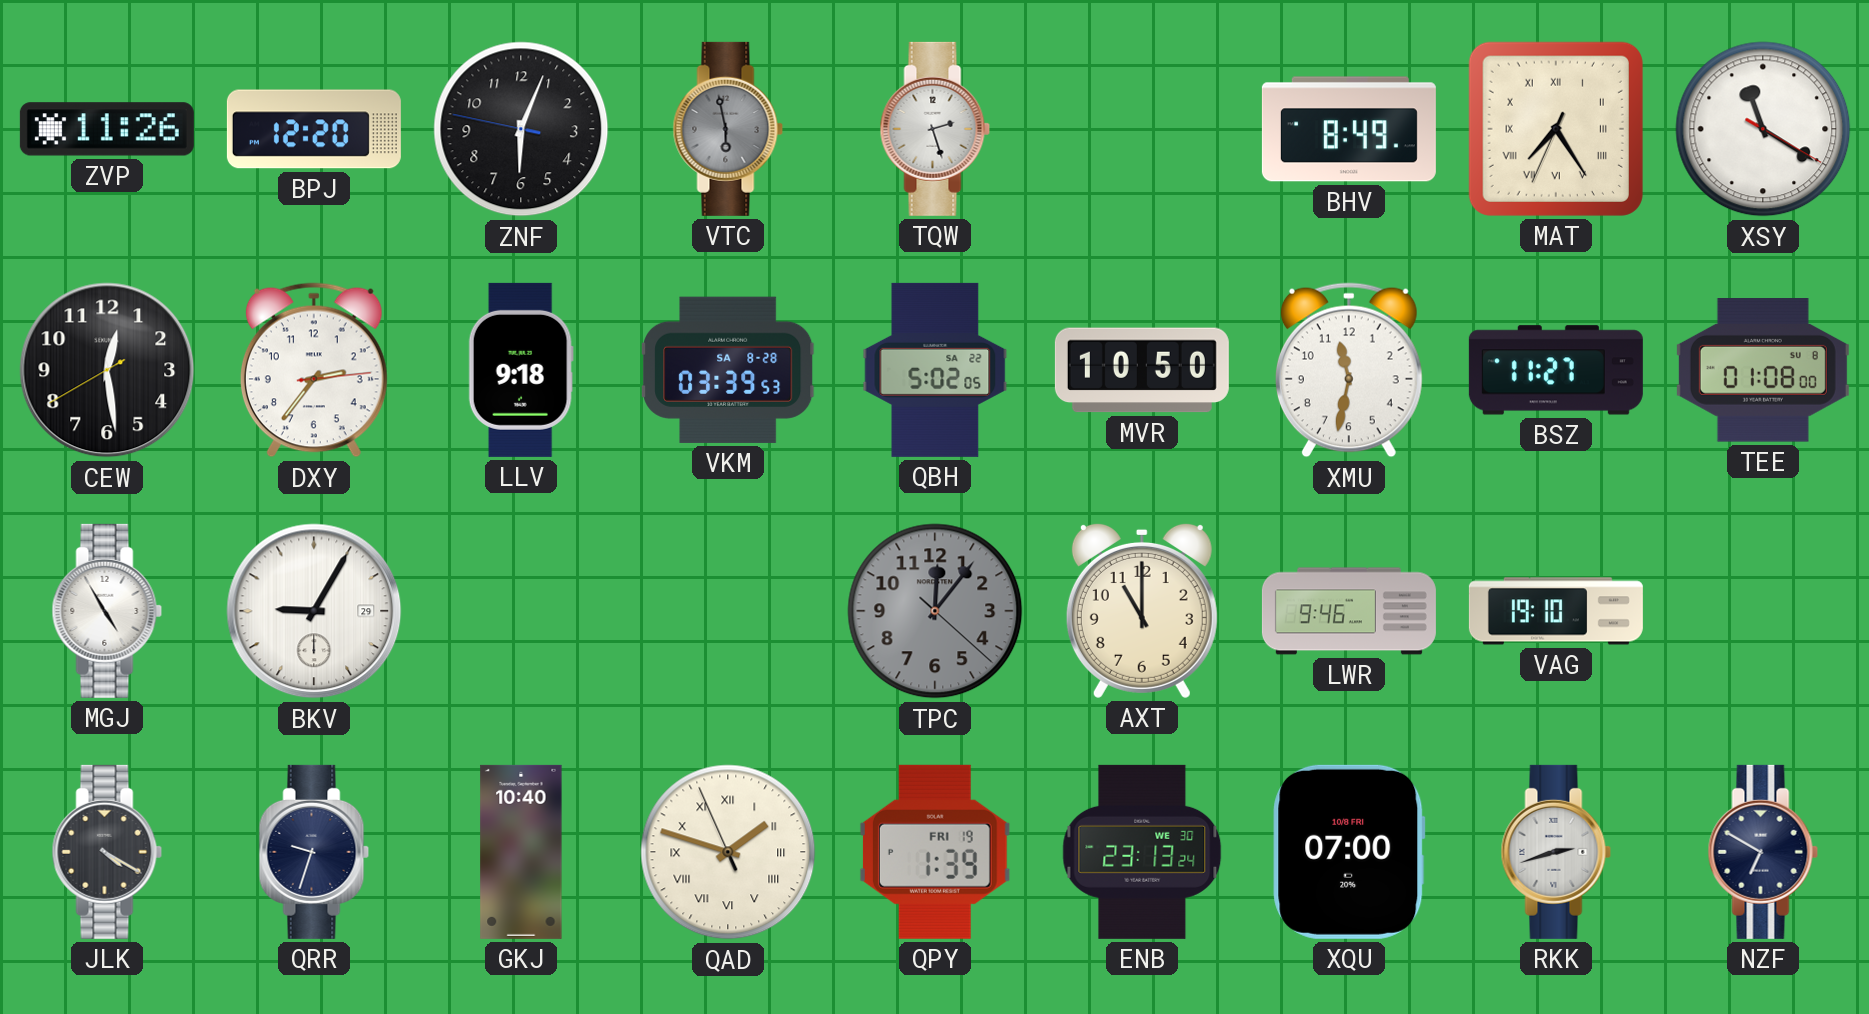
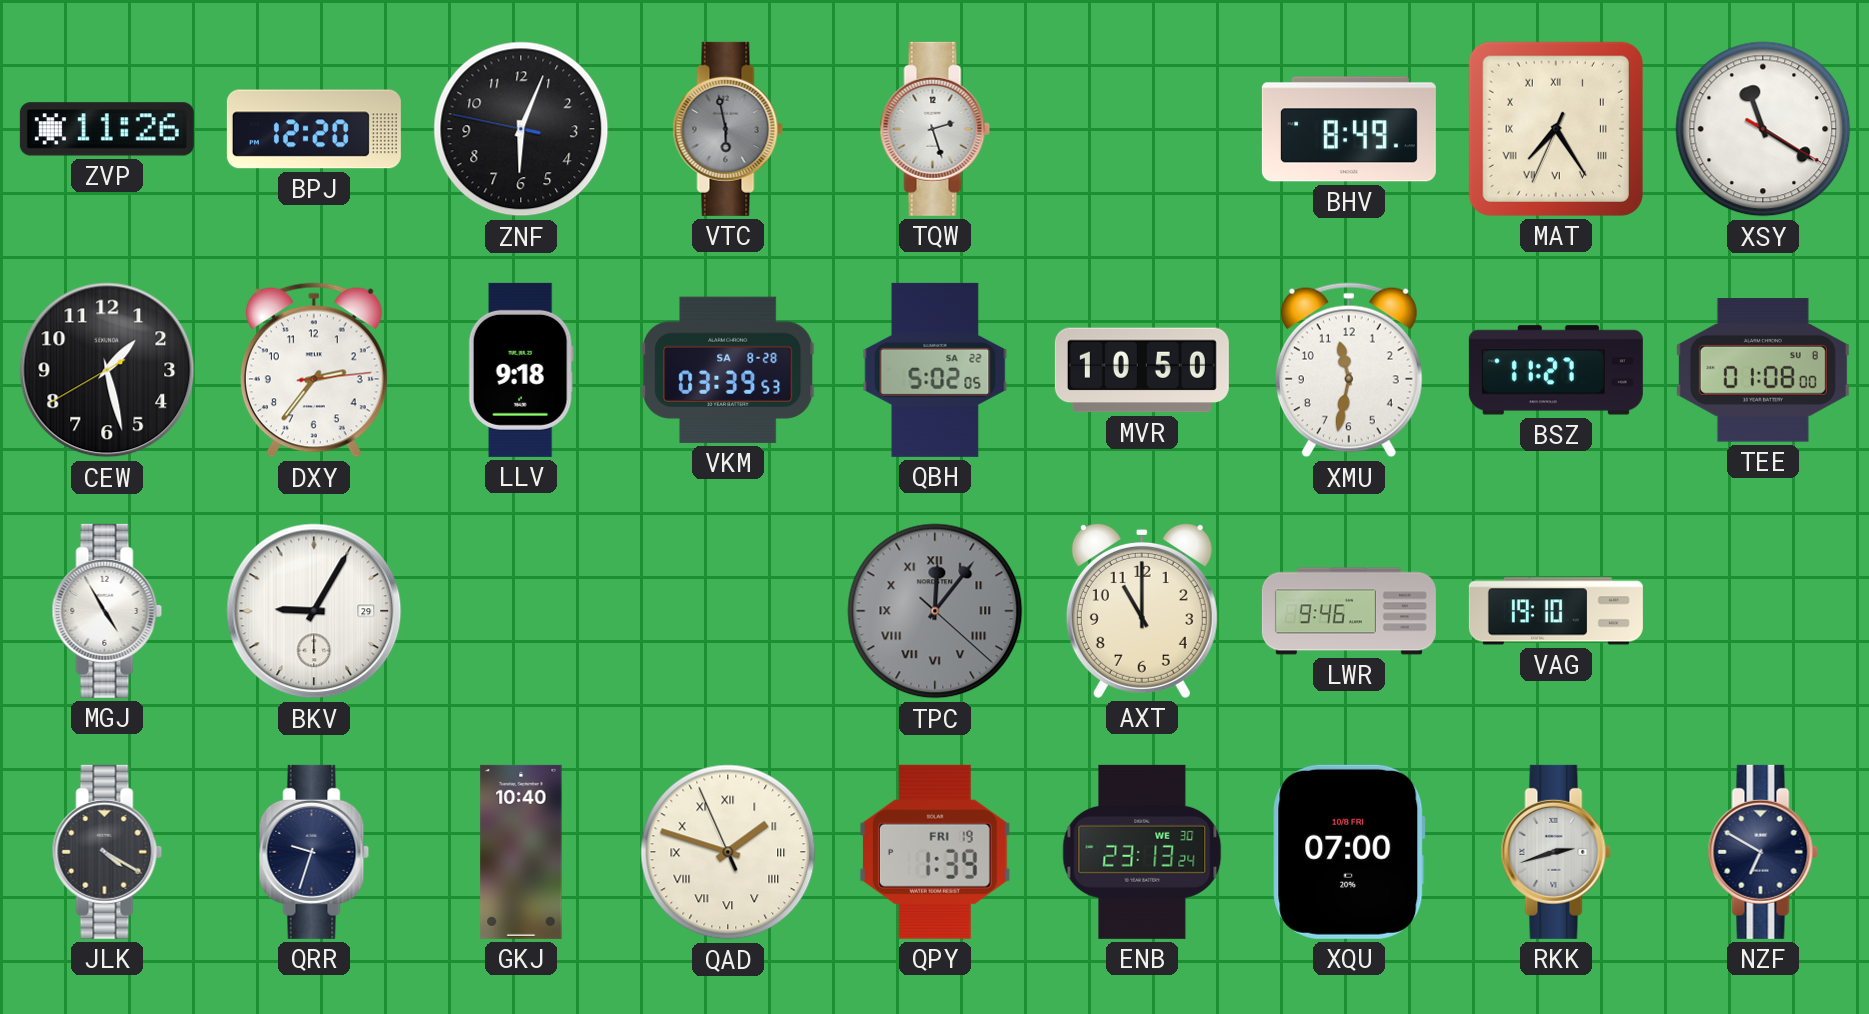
CEW: 12:28 -> 1:27
TPC numerals: Arabic -> Roman
